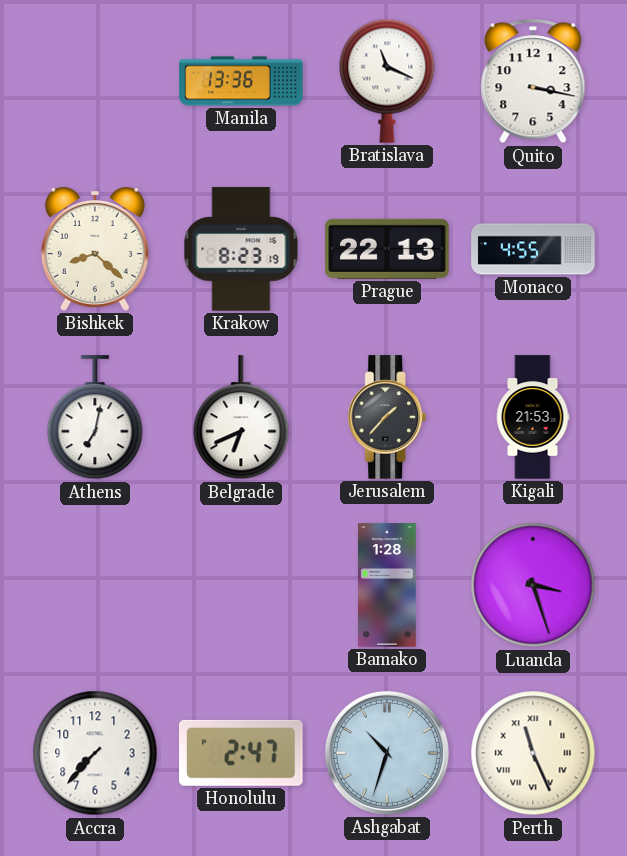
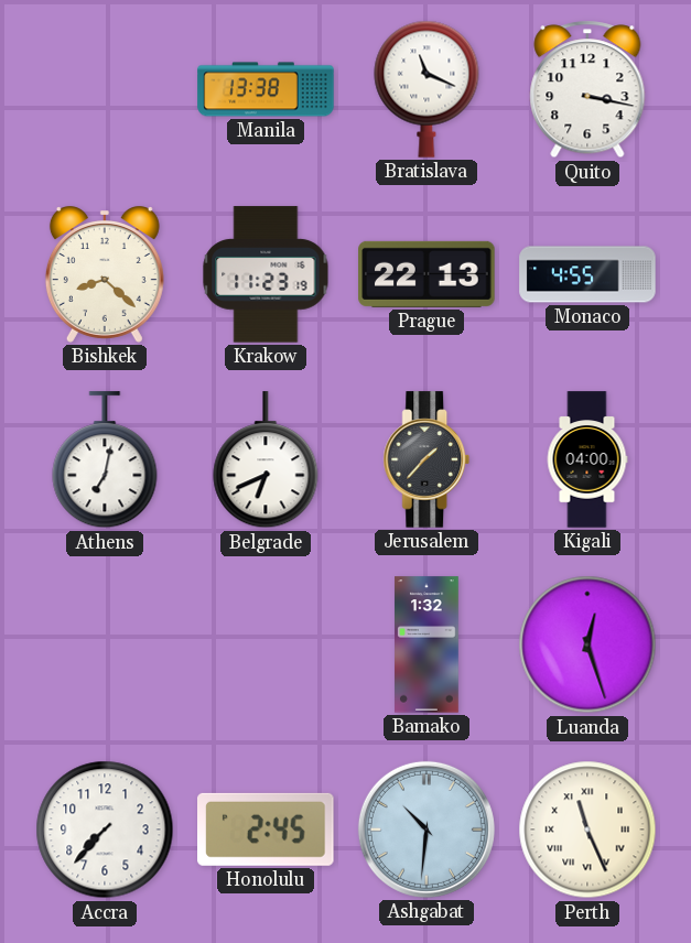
Manila: 13:36 -> 13:38
Krakow: 8:23 -> 11:23
Kigali: 21:53 -> 04:00
Bamako: 1:28 -> 1:32
Luanda: 3:27 -> 12:27
Honolulu: 2:47 -> 2:45
Ashgabat: 10:33 -> 10:31
